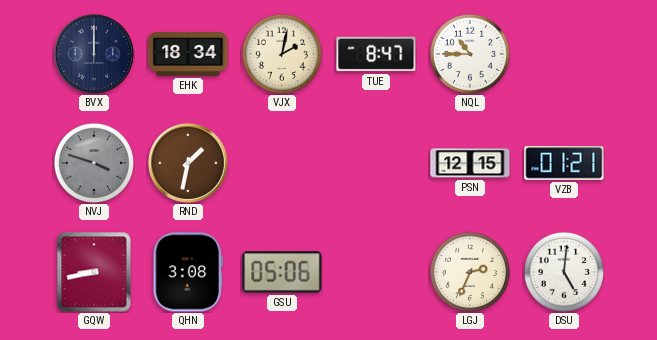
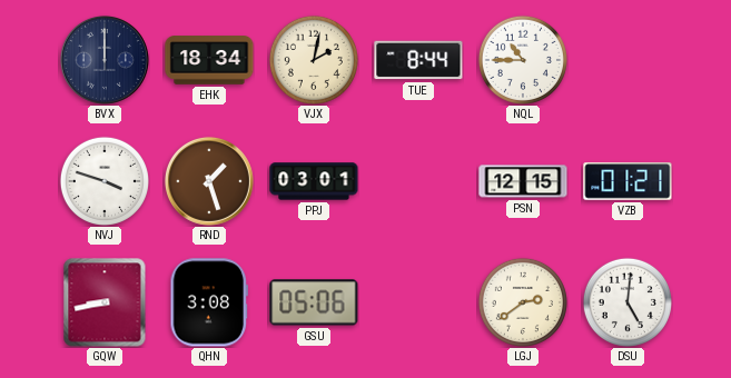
TUE: 8:47 -> 8:44
NVJ dial: grey -> white
RND: 1:32 -> 1:27
PPJ: none -> 03:01
LGJ: 2:34 -> 2:39
